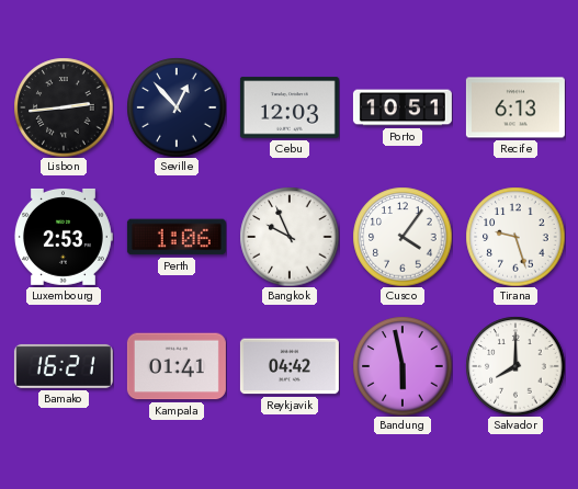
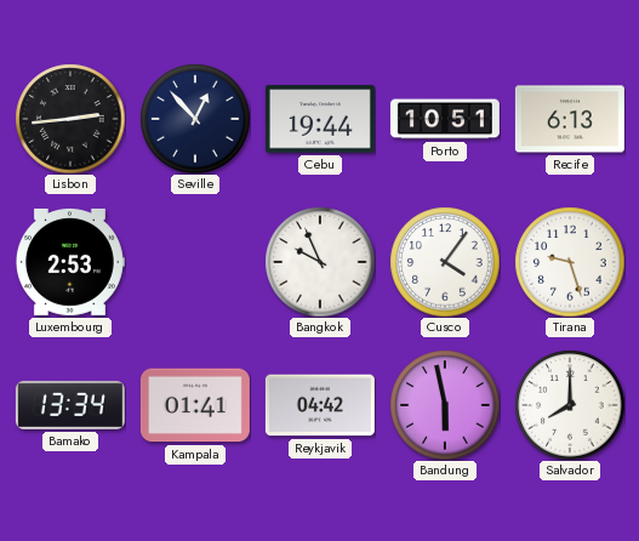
Cebu: 12:03 -> 19:44
Perth: 1:06 -> none
Bamako: 16:21 -> 13:34
